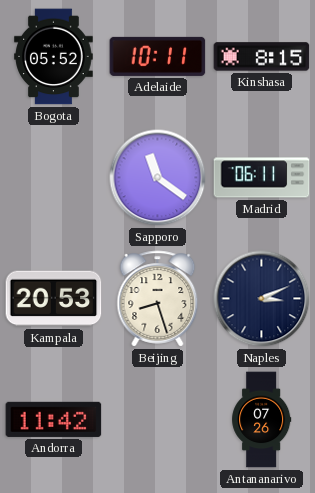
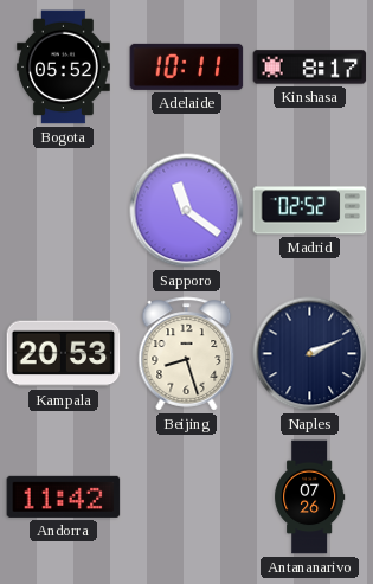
Kinshasa: 8:15 -> 8:17
Madrid: 06:11 -> 02:52
Naples: 3:11 -> 2:11
